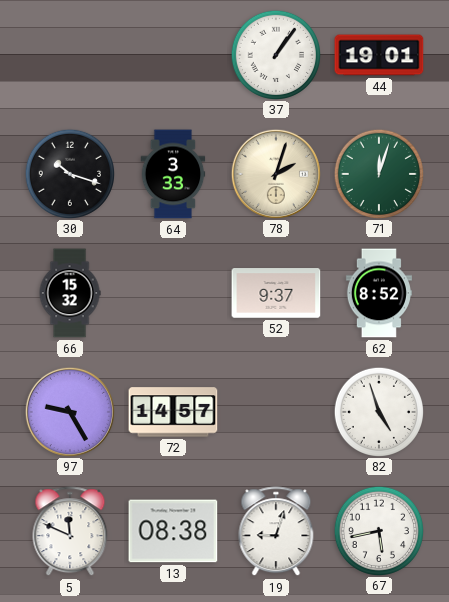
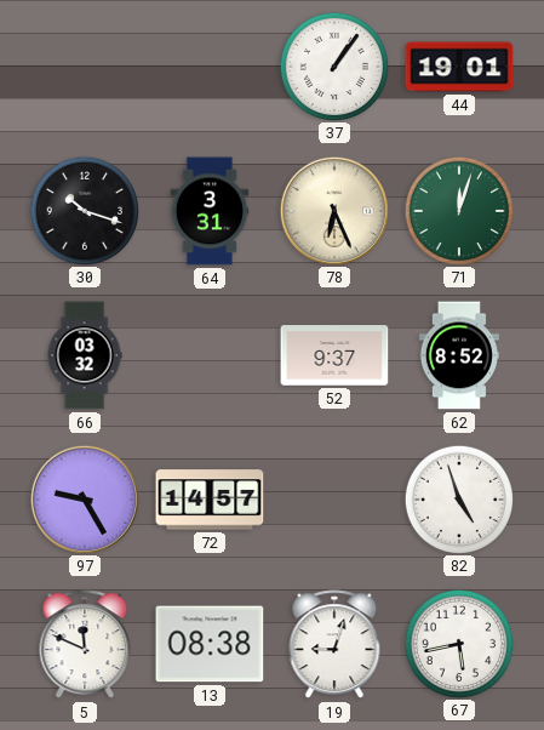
64: 3:33 -> 3:31
78: 2:03 -> 6:26
66: 15:32 -> 03:32
